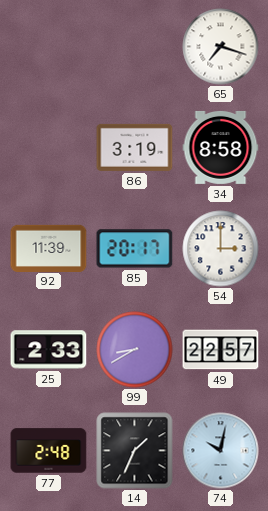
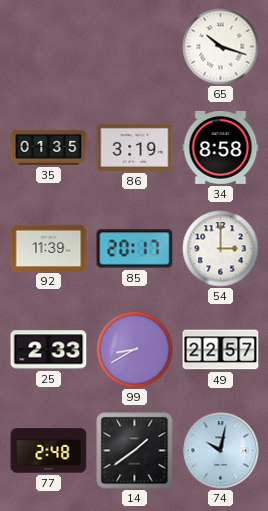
65: 7:18 -> 10:18
35: none -> 01:35
14: 1:34 -> 1:39
